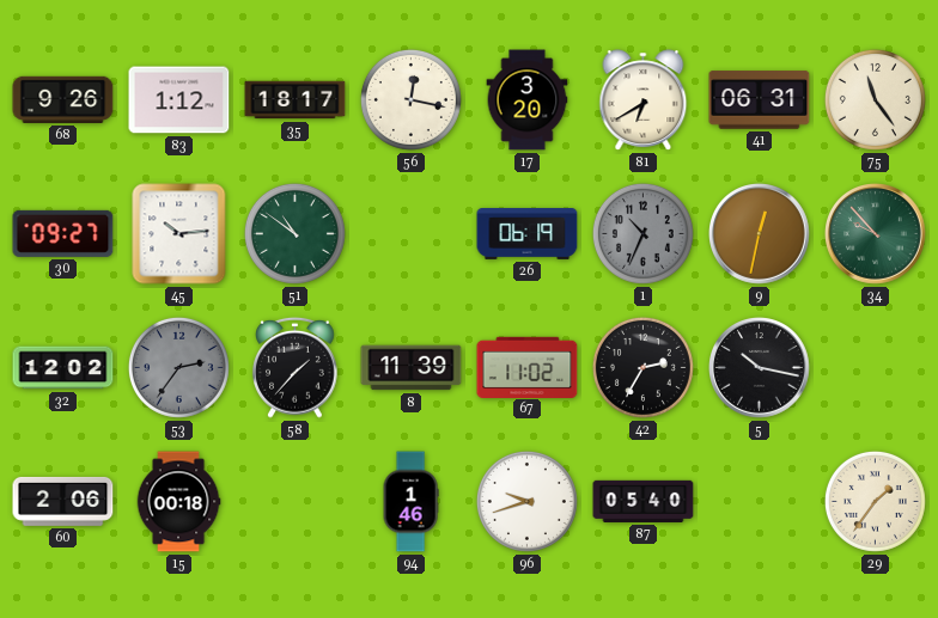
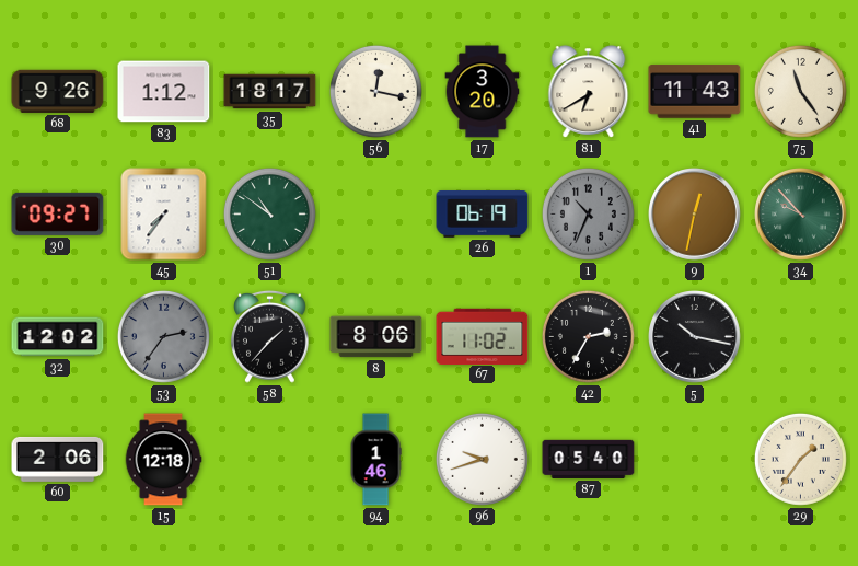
41: 06:31 -> 11:43
45: 10:14 -> 7:36
8: 11:39 -> 8:06
15: 00:18 -> 12:18
